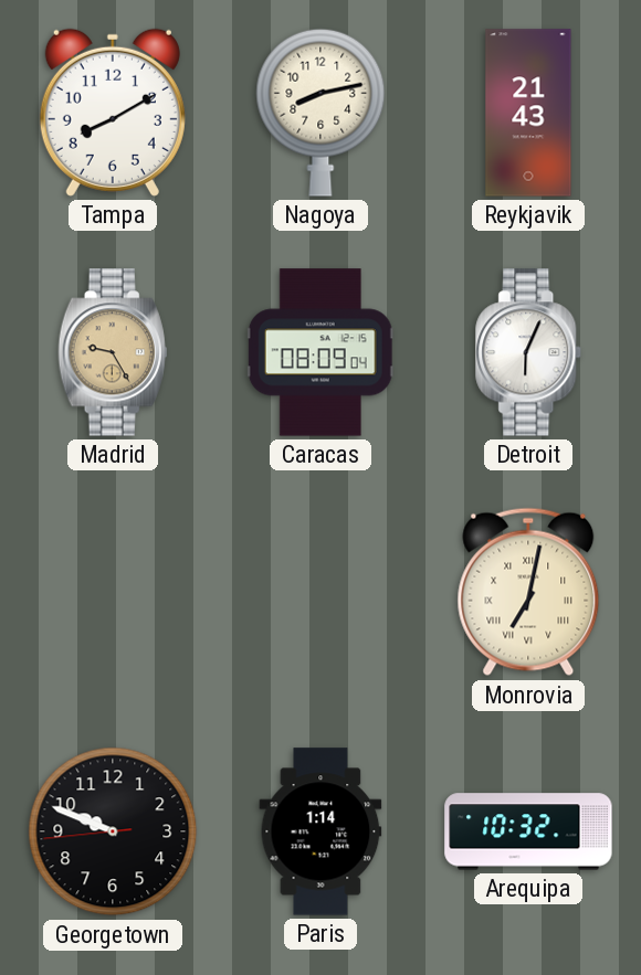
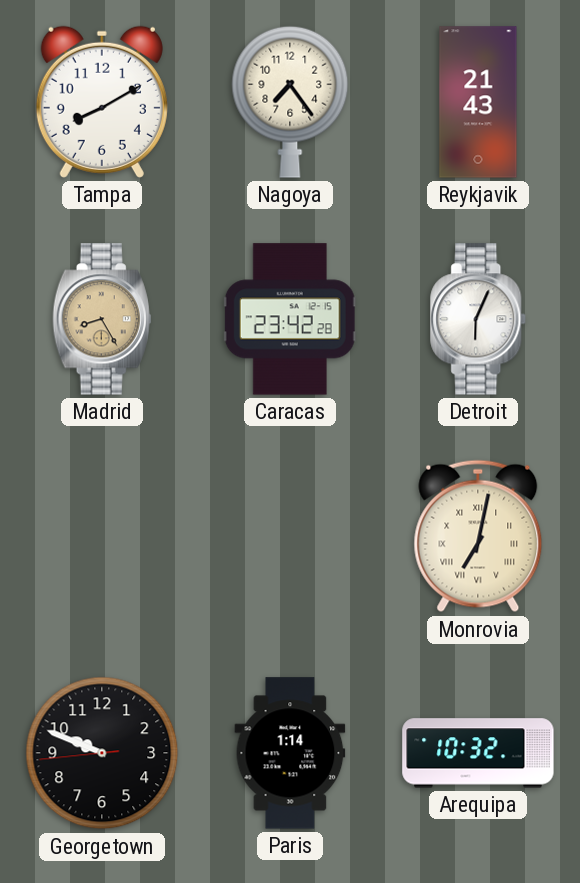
Nagoya: 8:13 -> 7:24
Madrid: 9:25 -> 8:25
Caracas: 08:09 -> 23:42
